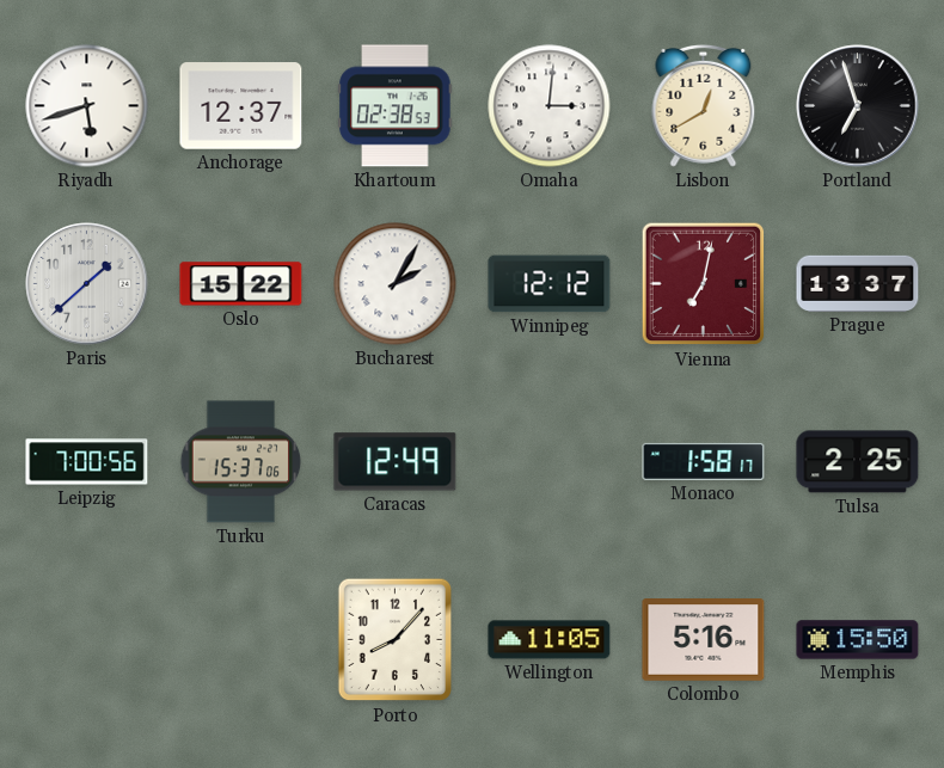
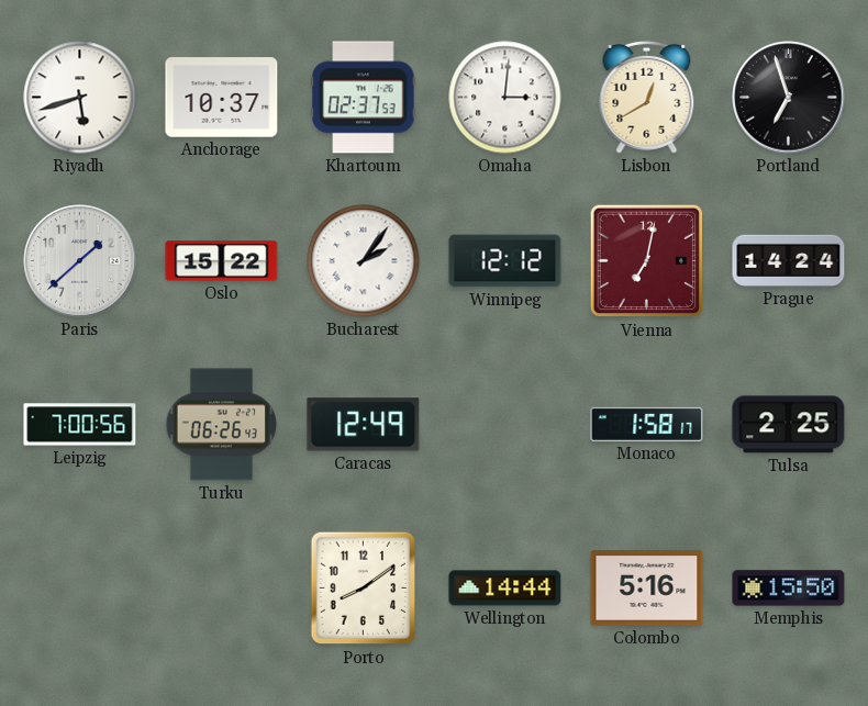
Anchorage: 12:37 -> 10:37
Khartoum: 02:38 -> 02:37
Bucharest: 2:05 -> 2:06
Prague: 13:37 -> 14:24
Turku: 15:37 -> 06:26
Porto: 8:07 -> 8:09
Wellington: 11:05 -> 14:44
